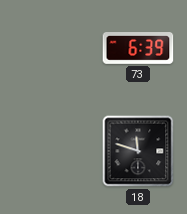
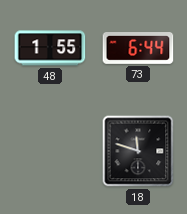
48: none -> 1:55
73: 6:39 -> 6:44
